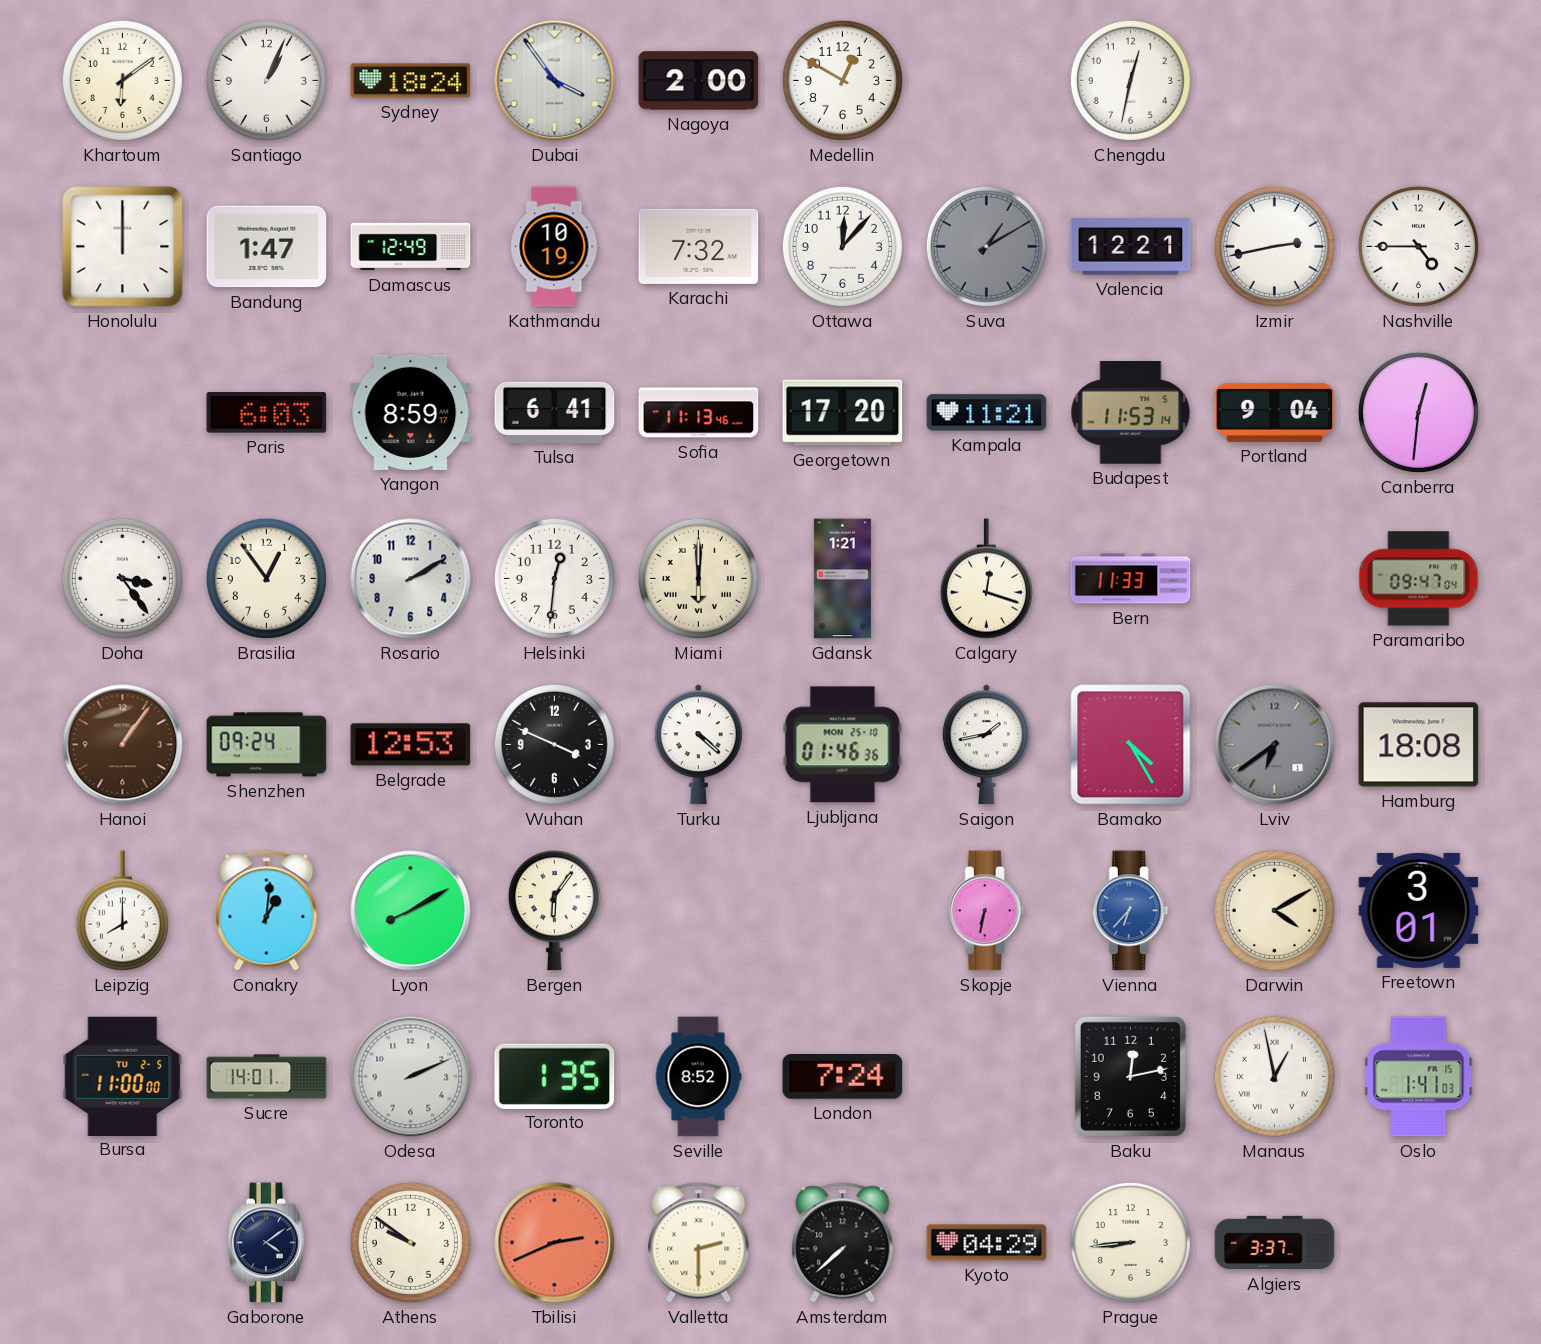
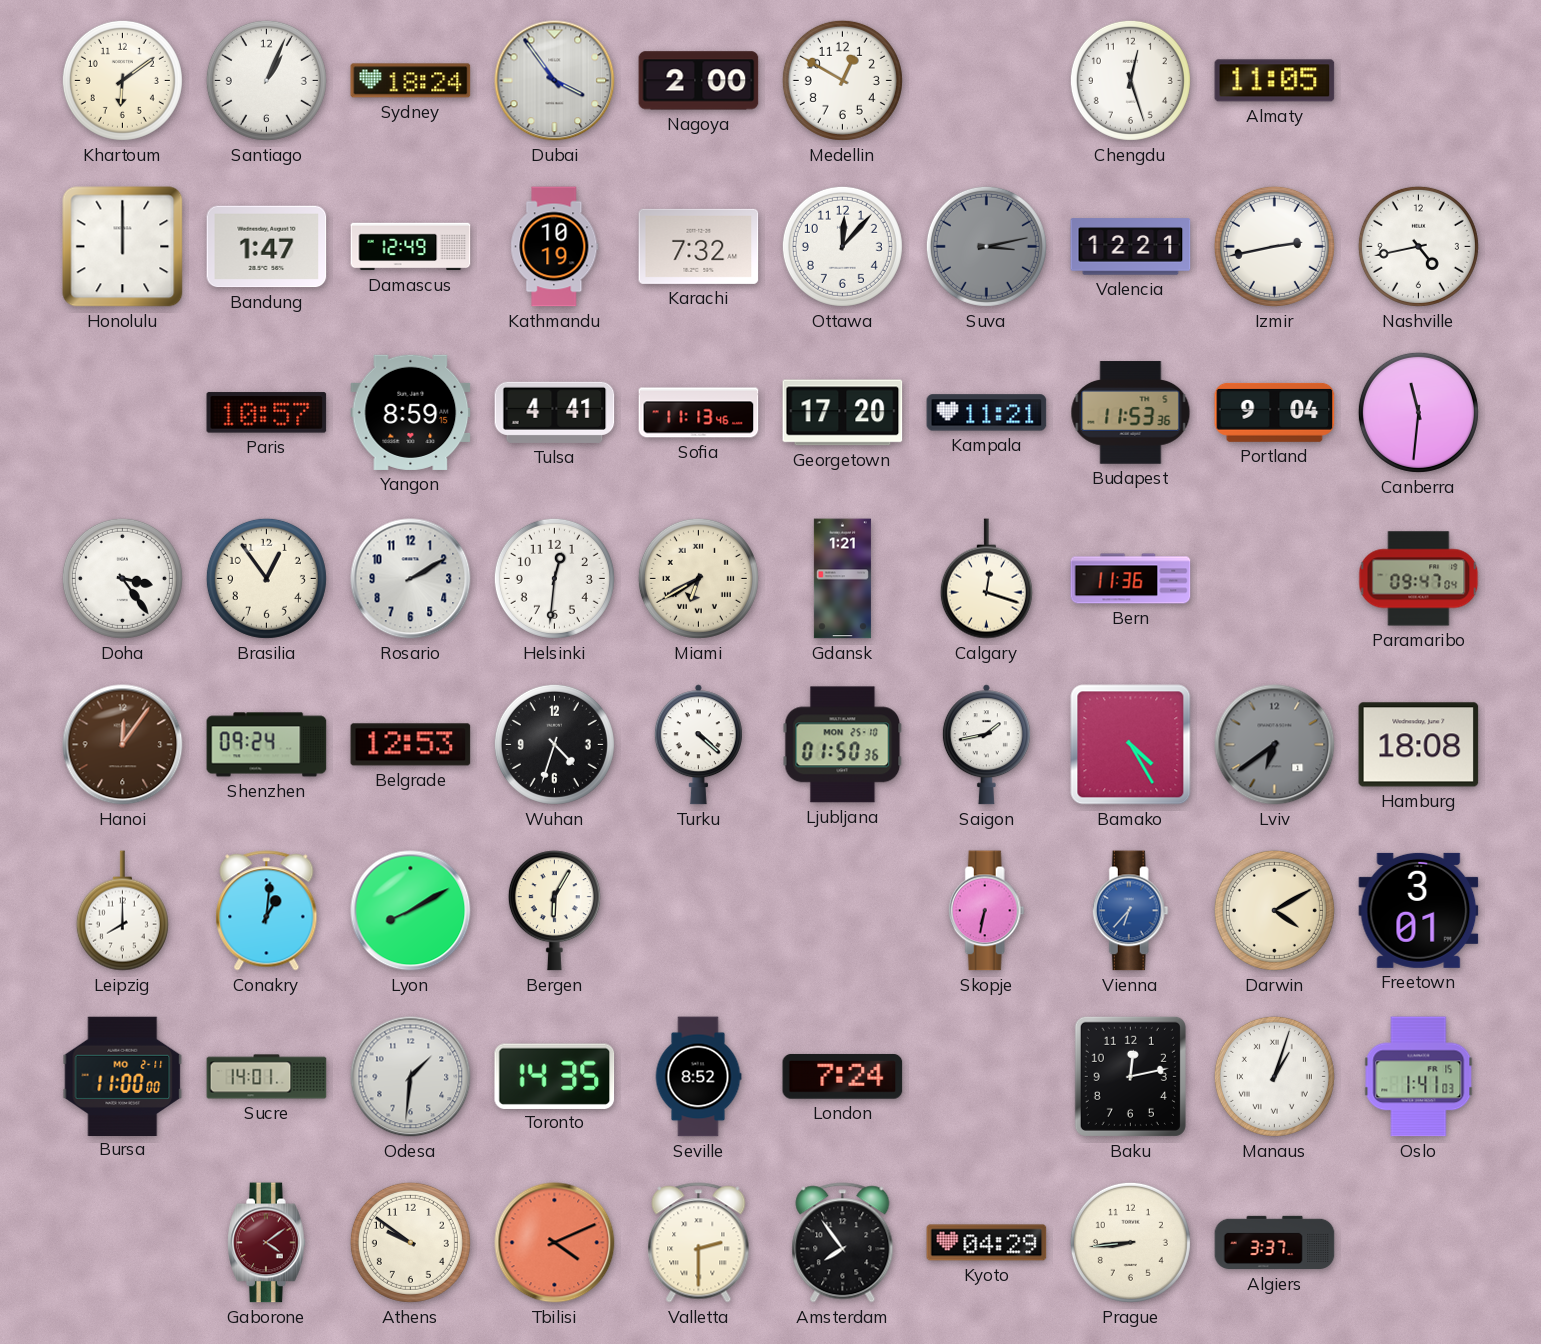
Chengdu: 12:32 -> 12:27
Almaty: none -> 11:05
Suva: 1:10 -> 3:13
Nashville: 4:45 -> 4:43
Paris: 6:03 -> 10:57
Yangon: 8:59:17 -> 8:59:15
Tulsa: 6:41 -> 4:41
Budapest: 11:53:14 -> 11:53:36
Canberra: 12:31 -> 11:31
Miami: 6:00 -> 6:40
Bern: 11:33 -> 11:36
Hanoi: 1:06 -> 12:06
Wuhan: 3:49 -> 4:33
Ljubljana: 01:46 -> 01:50
Bergen: 6:06 -> 6:05
Bursa date: TU 2-5 -> MO 2-11
Odesa: 2:11 -> 1:31
Toronto: 1:35 -> 14:35
Manaus: 12:58 -> 1:03
Gaborone dial: navy -> burgundy
Tbilisi: 2:41 -> 4:11
Amsterdam: 7:38 -> 7:54
